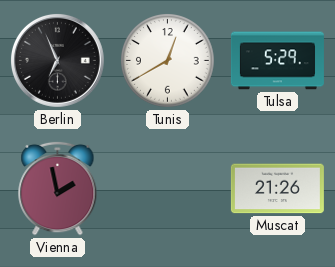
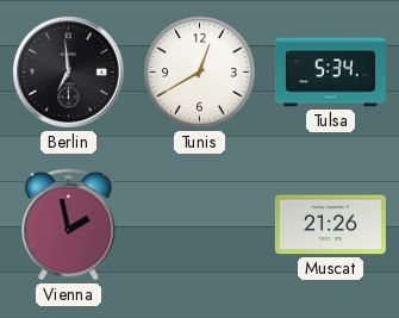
Berlin: 6:56 -> 6:59
Tulsa: 5:29 -> 5:34
